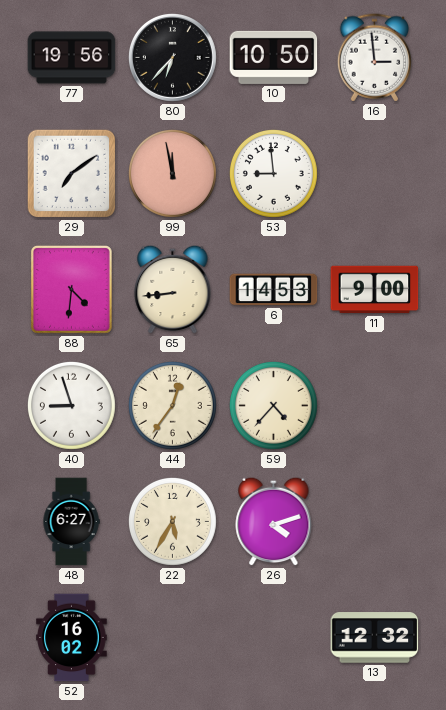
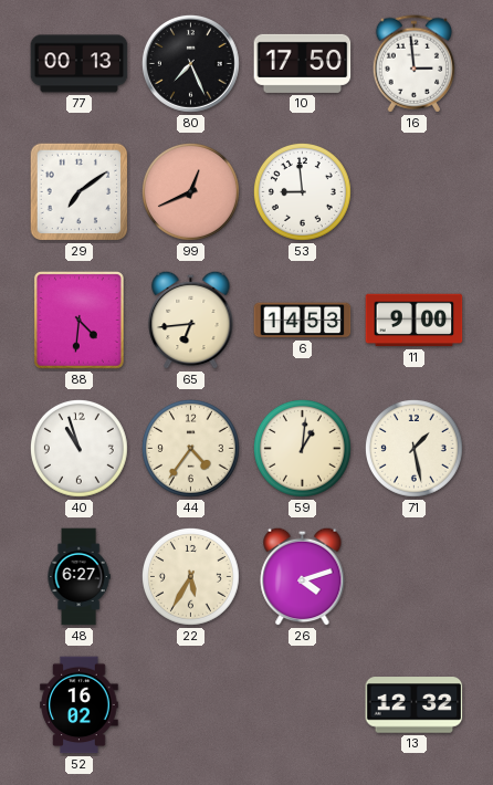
77: 19:56 -> 00:13
80: 6:37 -> 7:26
10: 10:50 -> 17:50
99: 11:58 -> 12:41
65: 8:44 -> 6:44
40: 8:57 -> 10:57
44: 12:36 -> 4:36
59: 4:37 -> 1:01
71: none -> 1:28
